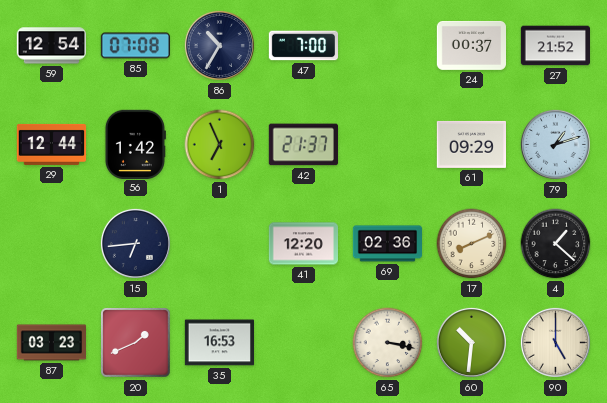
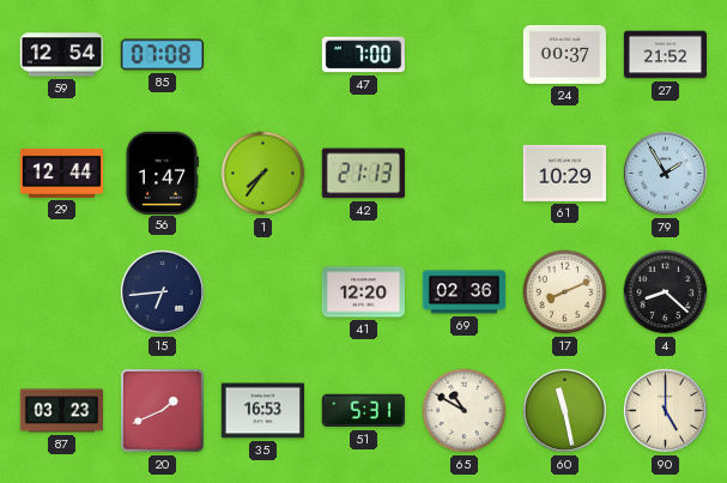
86: 10:35 -> none
56: 1:42 -> 1:47
1: 6:56 -> 7:36
42: 21:37 -> 21:13
61: 09:29 -> 10:29
79: 1:12 -> 1:55
4: 1:22 -> 8:22
51: none -> 5:31
65: 3:17 -> 10:50
60: 10:31 -> 11:28
